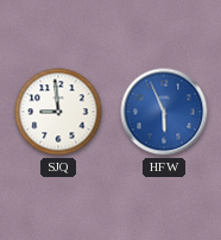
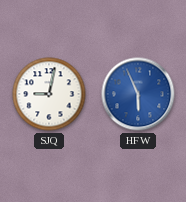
SJQ: 8:59 -> 9:02
